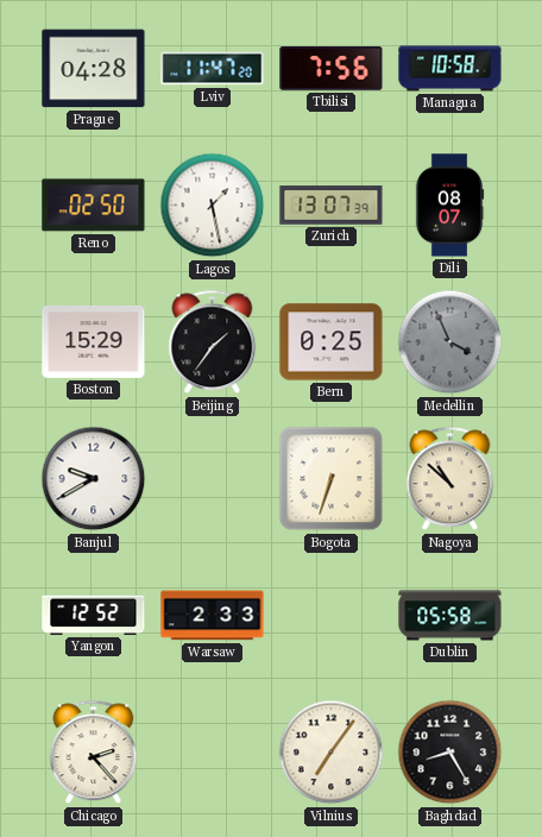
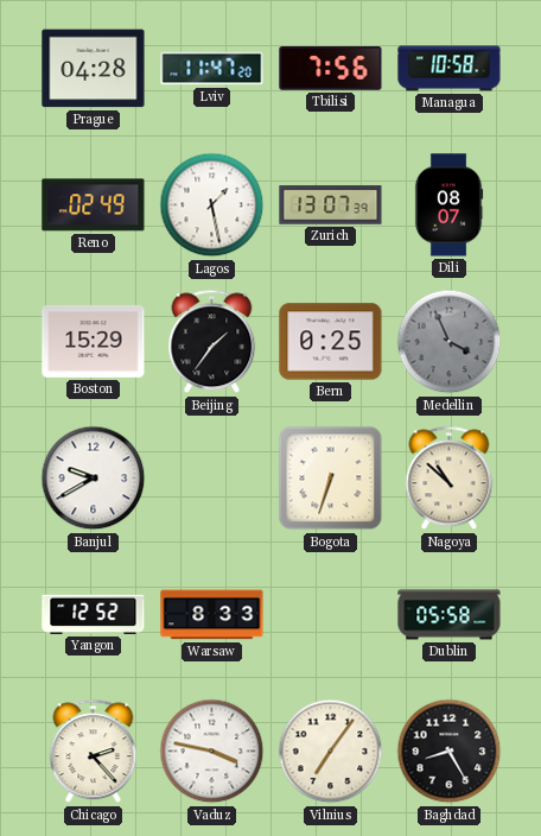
Reno: 02:50 -> 02:49
Warsaw: 2:33 -> 8:33
Vaduz: none -> 3:47
